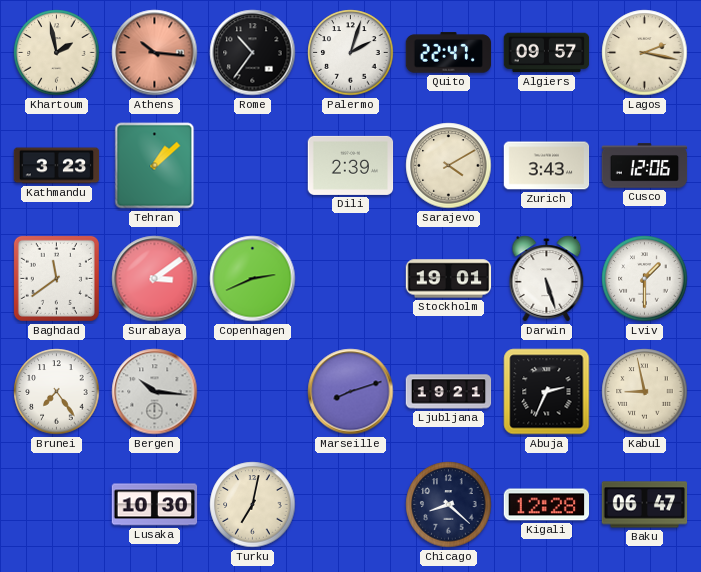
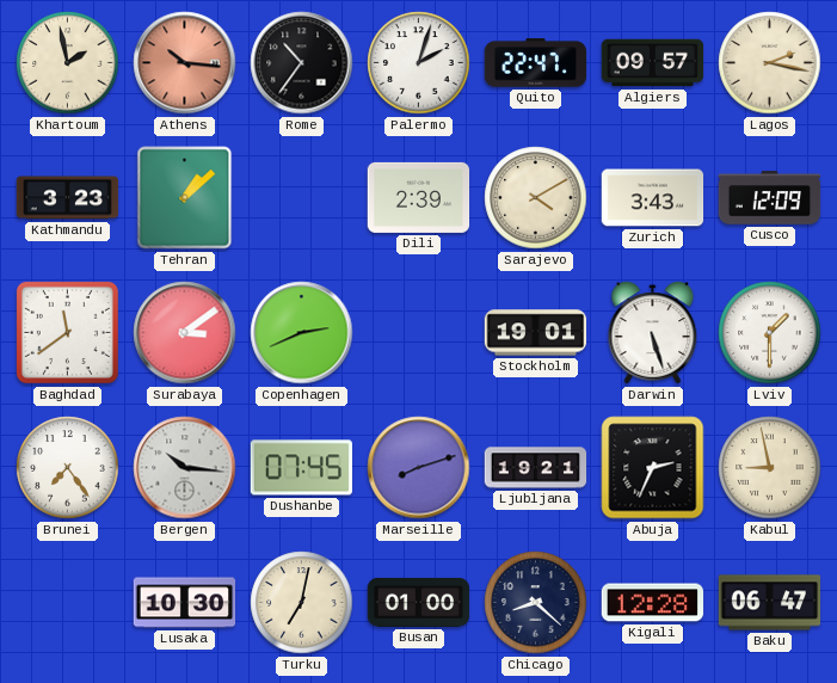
Cusco: 12:06 -> 12:09
Dushanbe: none -> 07:45
Busan: none -> 01:00
